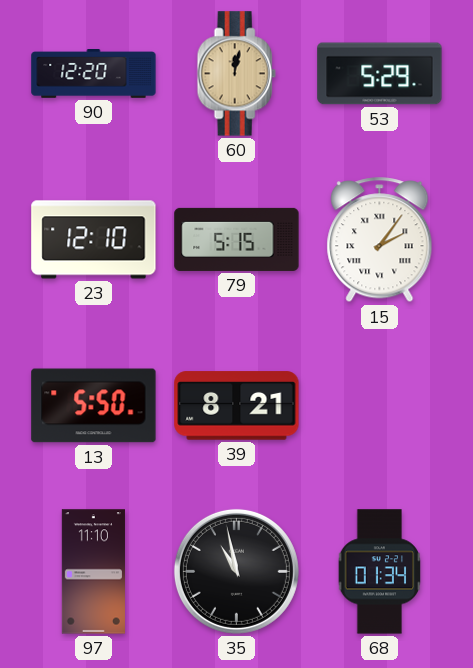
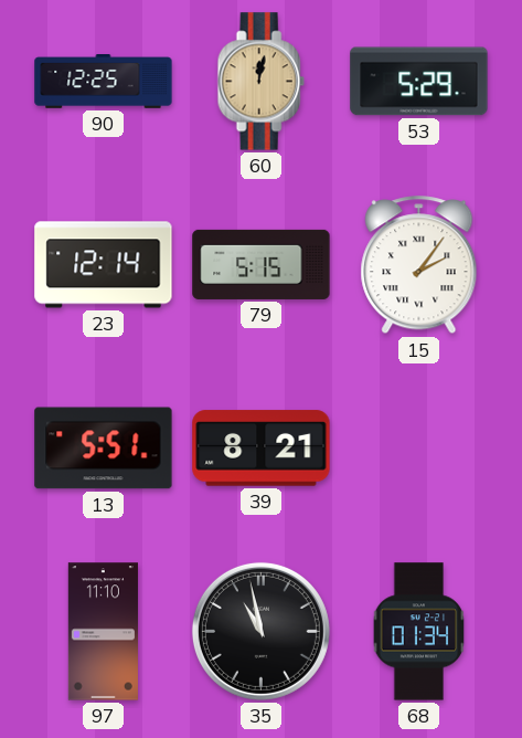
90: 12:20 -> 12:25
23: 12:10 -> 12:14
13: 5:50 -> 5:51
